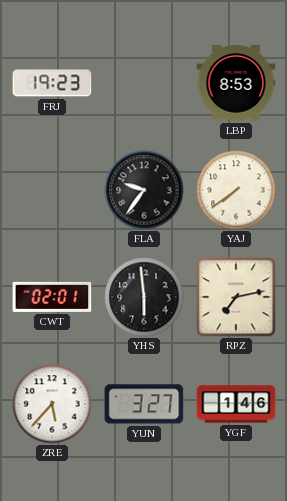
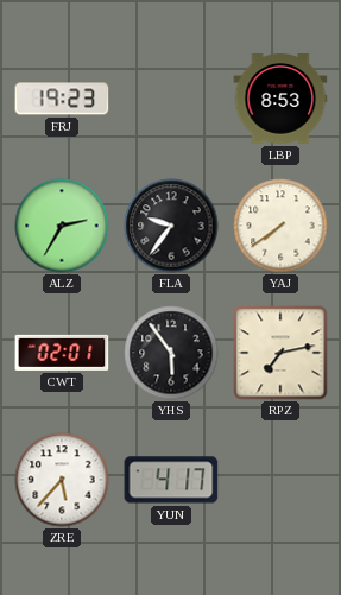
ALZ: none -> 2:35
YHS: 5:59 -> 5:54
YUN: 3:27 -> 4:17
YGF: 1:46 -> none
